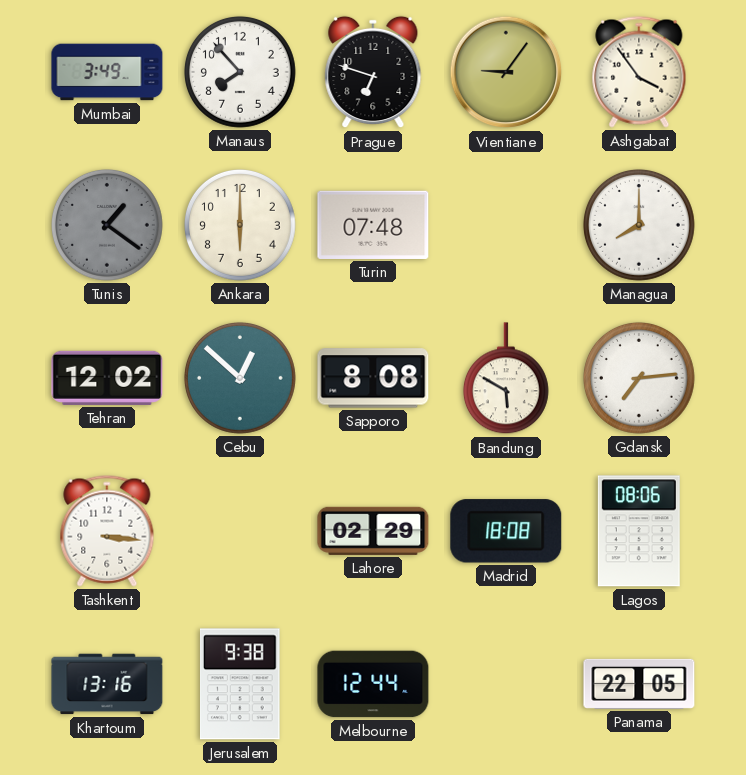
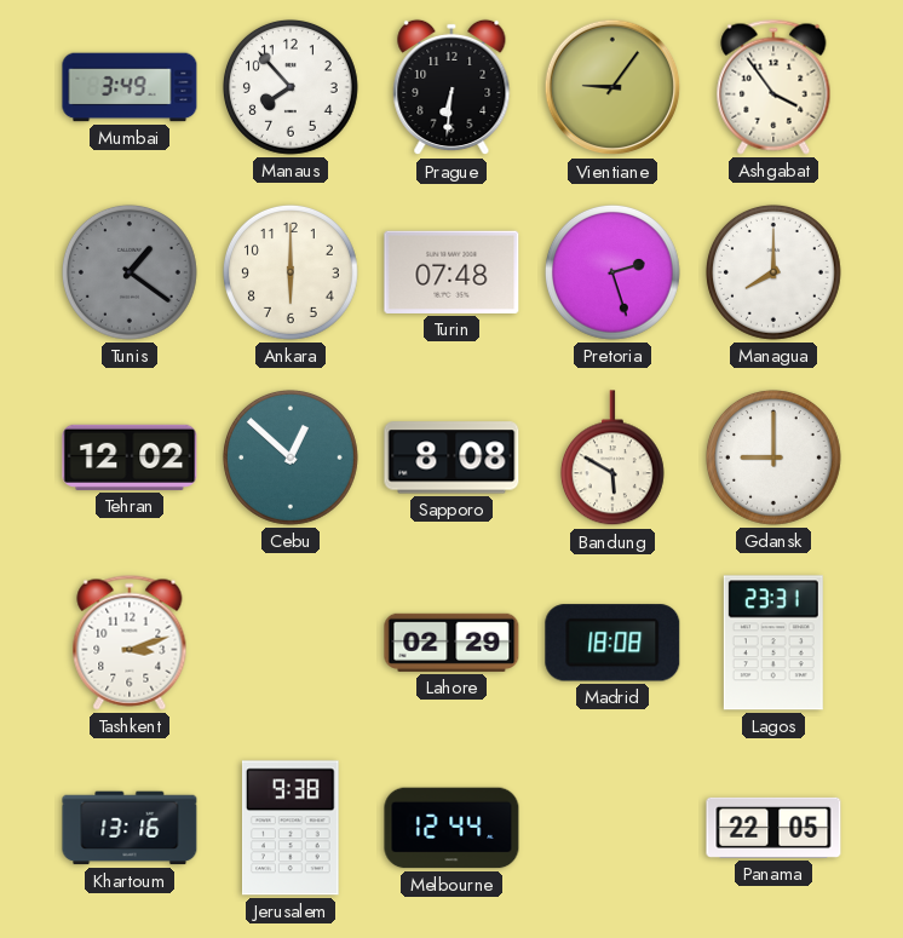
Prague: 6:48 -> 6:31
Pretoria: none -> 2:27
Gdansk: 7:14 -> 9:00
Tashkent: 3:16 -> 3:12
Lagos: 08:06 -> 23:31
